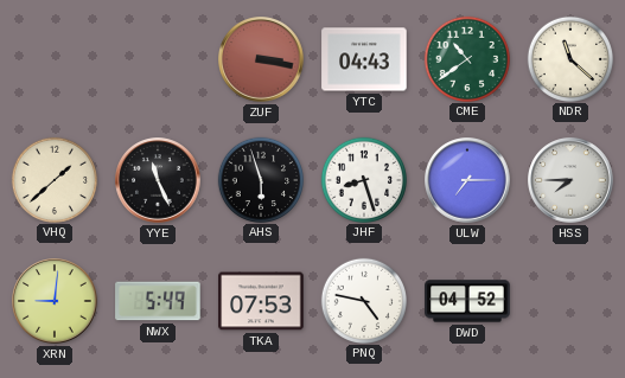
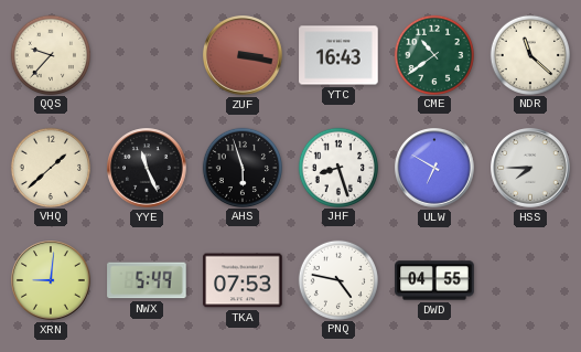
QQS: none -> 9:37
YTC: 04:43 -> 16:43
ULW: 7:15 -> 6:50
DWD: 04:52 -> 04:55
